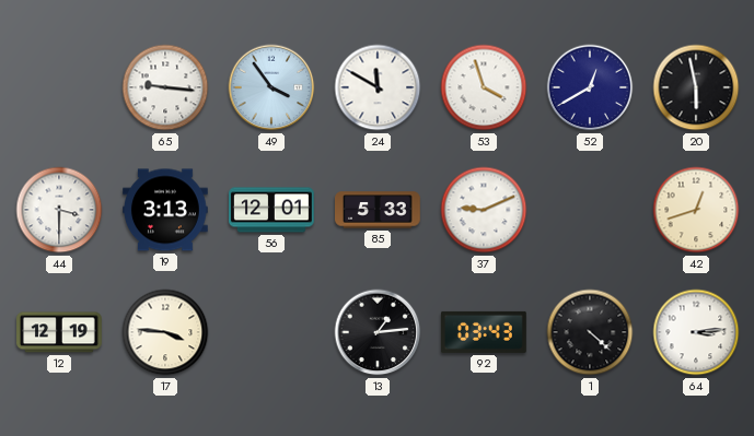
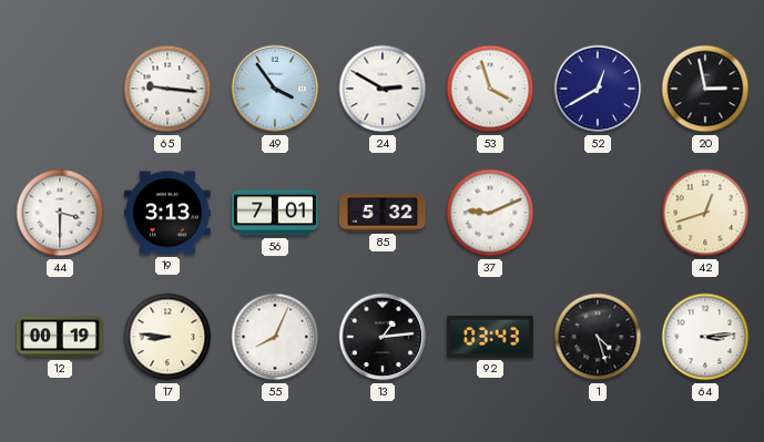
24: 11:50 -> 2:50
20: 5:58 -> 2:58
56: 12:01 -> 7:01
85: 5:33 -> 5:32
12: 12:19 -> 00:19
17: 3:46 -> 8:46
55: none -> 8:04
1: 4:22 -> 4:27
